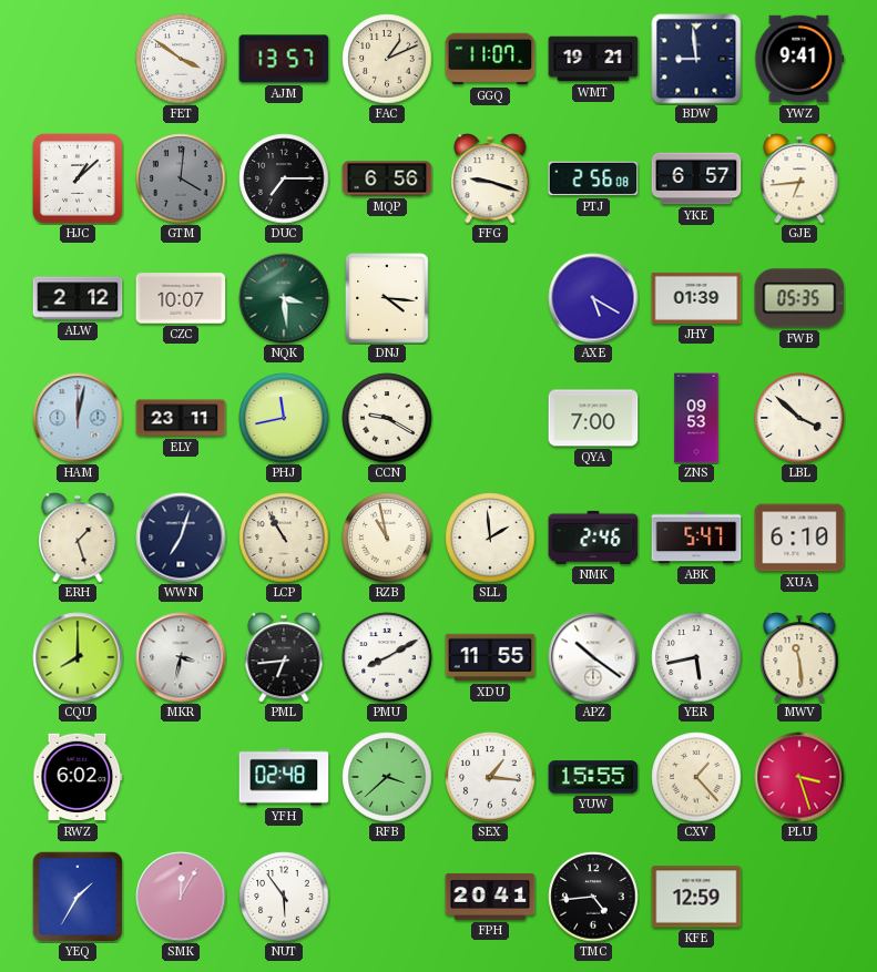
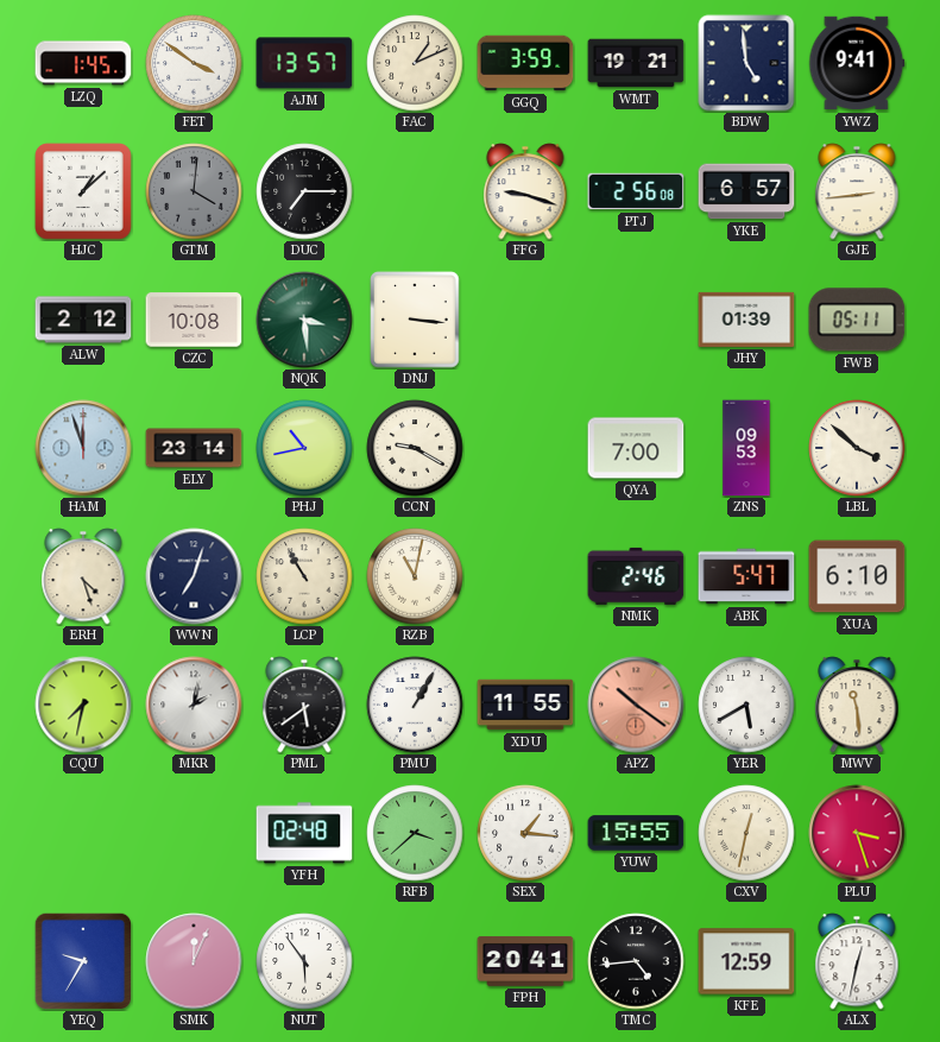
LZQ: none -> 1:45
GGQ: 11:07 -> 3:59
BDW: 8:59 -> 4:59
MQP: 6:56 -> none
GJE: 6:44 -> 2:44
CZC: 10:07 -> 10:08
DNJ: 4:16 -> 3:16
AXE: 5:20 -> none
FWB: 05:35 -> 05:11
HAM: 12:02 -> 11:57
ELY: 23:11 -> 23:14
PHJ: 11:43 -> 10:43
ERH: 1:27 -> 4:27
RZB: 10:58 -> 11:02
SLL: 1:59 -> none
CQU: 8:00 -> 7:32
MKR: 3:32 -> 2:02
PML: 6:44 -> 5:39
PMU: 8:10 -> 1:05
APZ dial: white -> salmon
YER: 5:43 -> 5:40
RWZ: 6:02 -> none
CXV: 1:23 -> 12:32
YEQ: 1:35 -> 9:35
SMK: 12:05 -> 12:04
ALX: none -> 12:32
